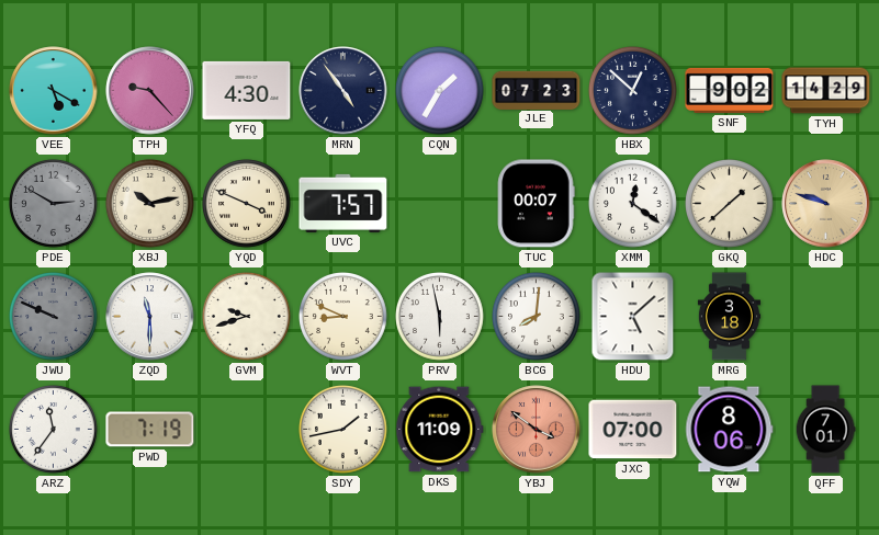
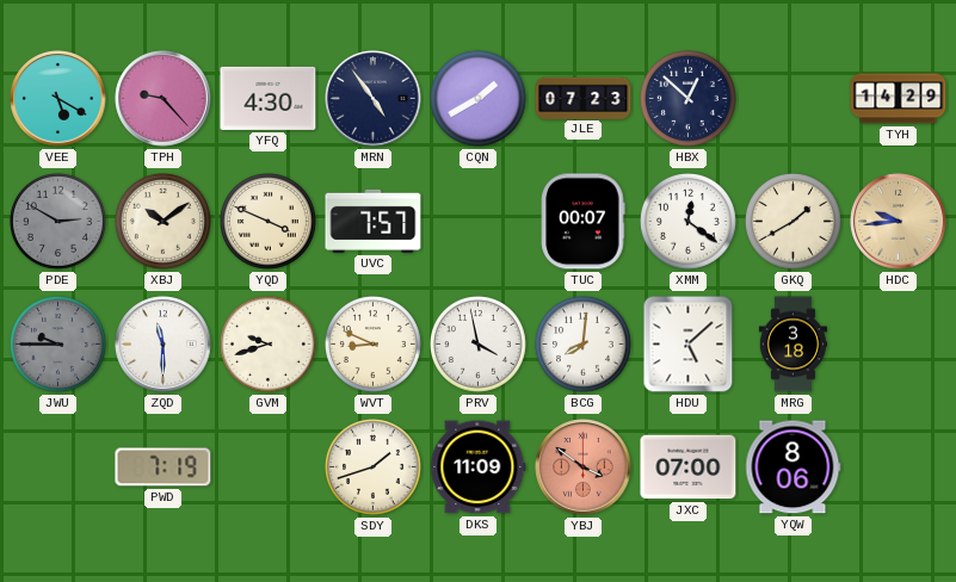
CQN: 1:35 -> 1:40
SNF: 9:02 -> none
XBJ: 10:13 -> 10:09
GKQ: 1:38 -> 1:40
HDC: 9:48 -> 9:44
JWU: 9:49 -> 9:45
PRV: 5:58 -> 3:58
ARZ: 11:36 -> none
SDY: 1:43 -> 1:42
QFF: 7:01 -> none
